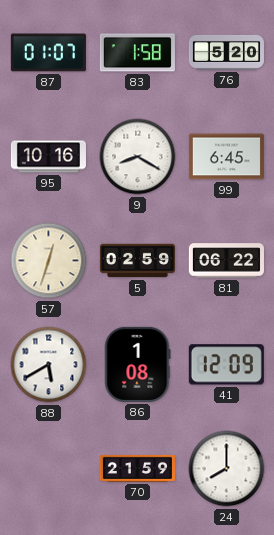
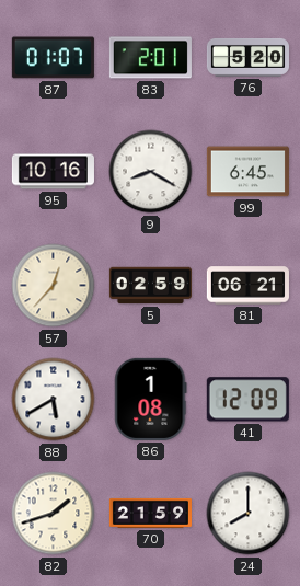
83: 1:58 -> 2:01
57: 12:33 -> 12:37
81: 06:22 -> 06:21
82: none -> 1:42
